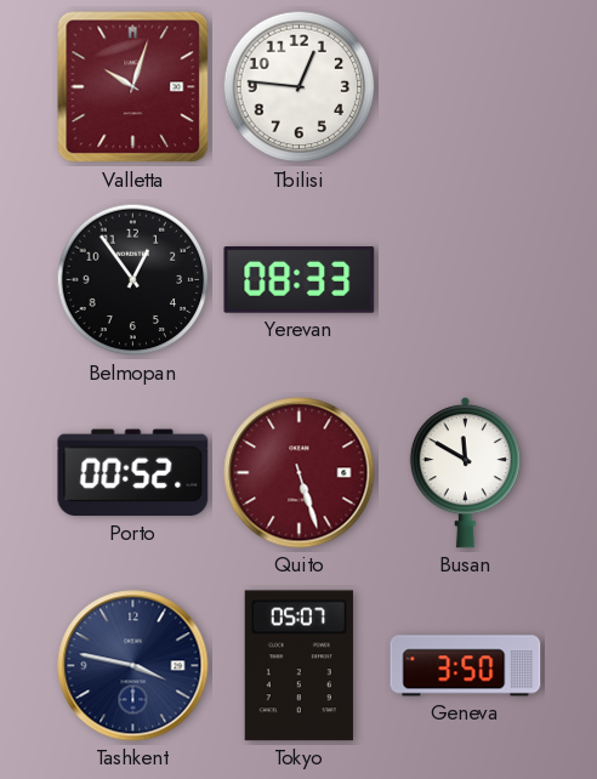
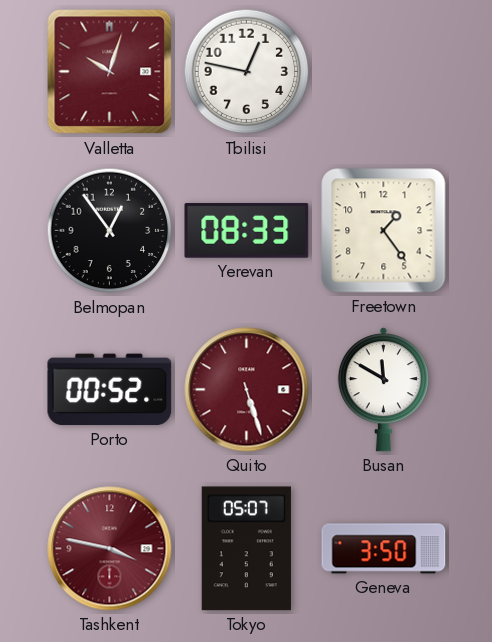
Tbilisi: 12:46 -> 12:47
Freetown: none -> 1:24
Tashkent dial: navy -> burgundy
